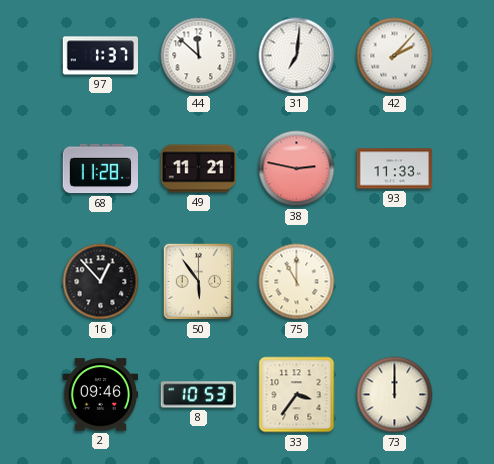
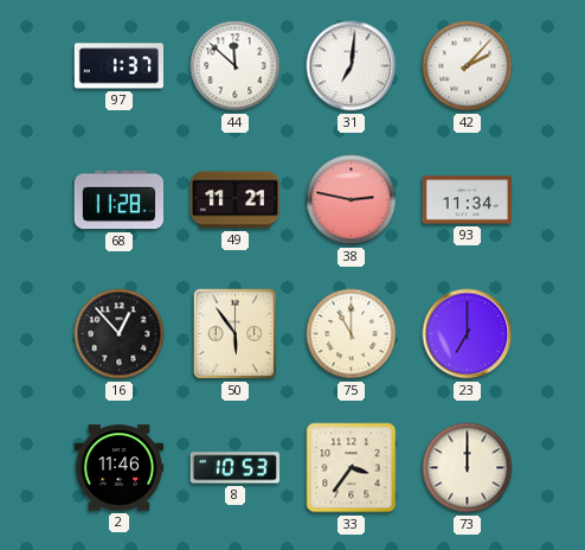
93: 11:33 -> 11:34
23: none -> 7:00
2: 09:46 -> 11:46
